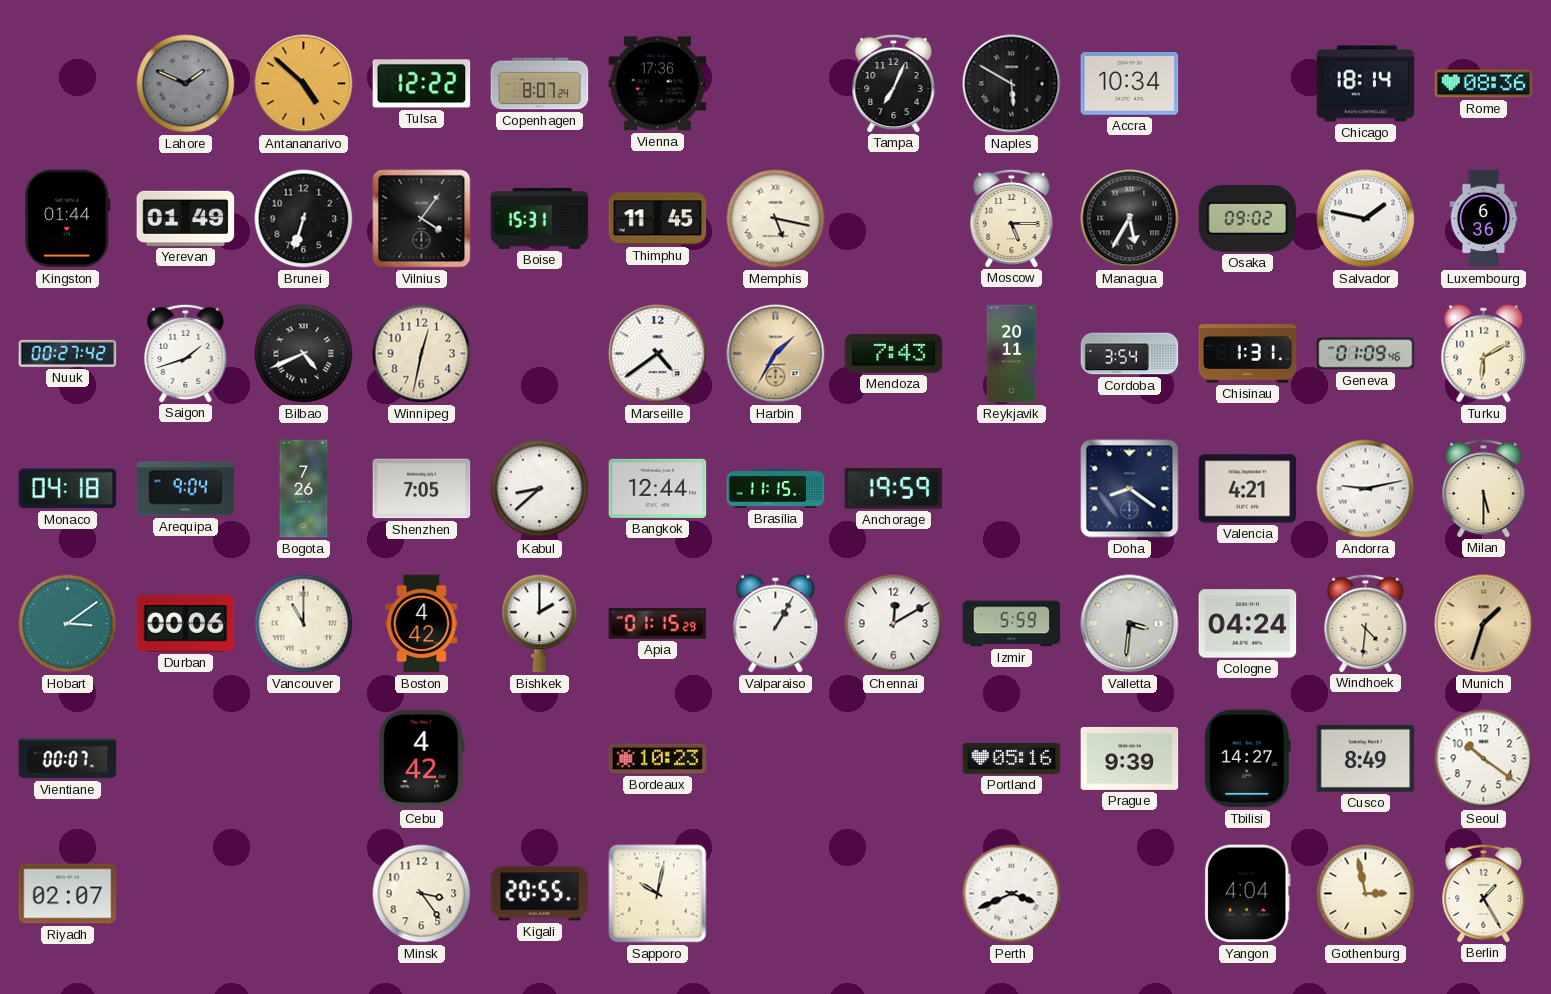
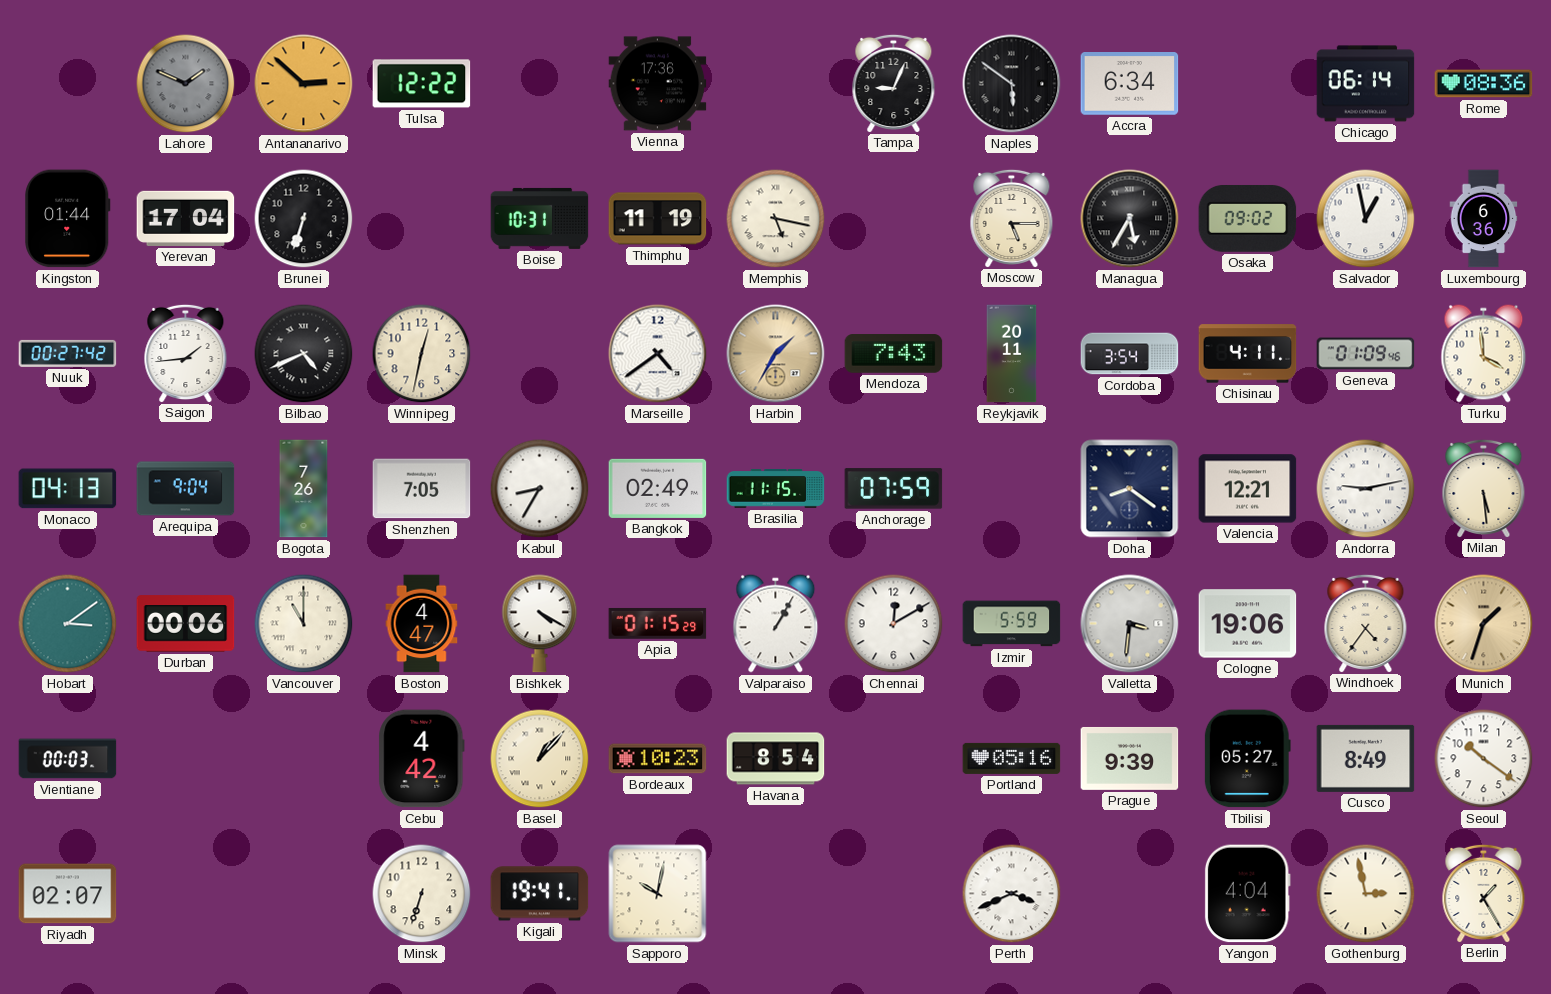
Antananarivo: 4:52 -> 2:52
Copenhagen: 8:07 -> none
Tampa: 7:04 -> 9:04
Naples: 5:50 -> 5:51
Accra: 10:34 -> 6:34
Chicago: 18:14 -> 06:14
Yerevan: 01:49 -> 17:04
Vilnius: 4:06 -> none
Boise: 15:31 -> 10:31
Thimphu: 11:45 -> 11:19
Salvador: 1:47 -> 12:58
Saigon: 1:42 -> 1:44
Chisinau: 1:31 -> 4:11
Turku: 6:10 -> 3:59
Monaco: 04:18 -> 04:13
Kabul: 8:38 -> 8:35
Bangkok: 12:44 -> 02:49
Anchorage: 19:59 -> 07:59
Valencia: 4:21 -> 12:21
Milan: 5:30 -> 5:29
Boston: 4:42 -> 4:47
Bishkek: 2:00 -> 4:20
Cologne: 04:24 -> 19:06
Windhoek: 4:31 -> 4:36
Vientiane: 00:07 -> 00:03
Basel: none -> 1:07
Havana: none -> 8:54
Tbilisi: 14:27 -> 05:27
Minsk: 3:24 -> 6:33
Kigali: 20:55 -> 19:41
